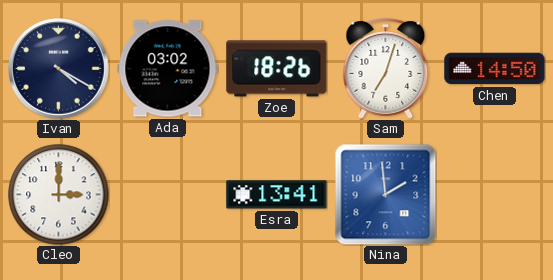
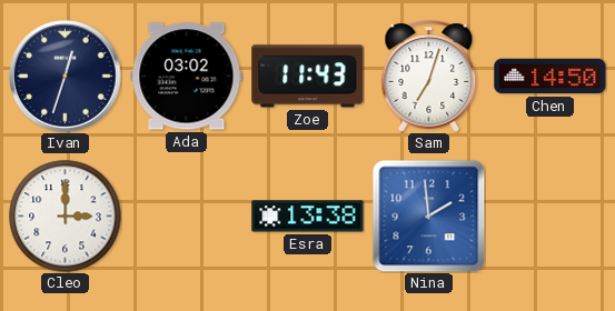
Ivan: 4:20 -> 12:33
Zoe: 18:26 -> 11:43
Esra: 13:41 -> 13:38
